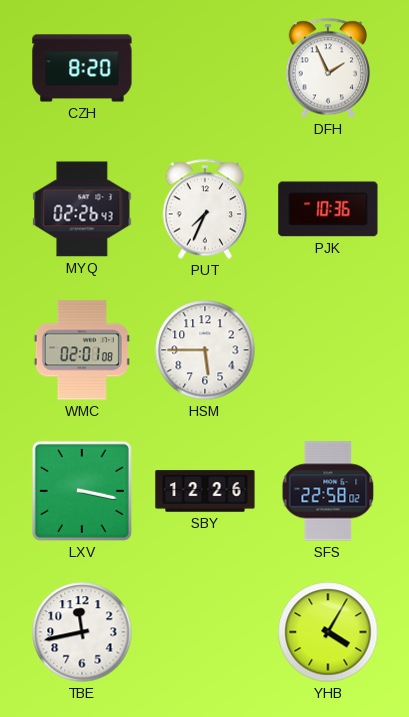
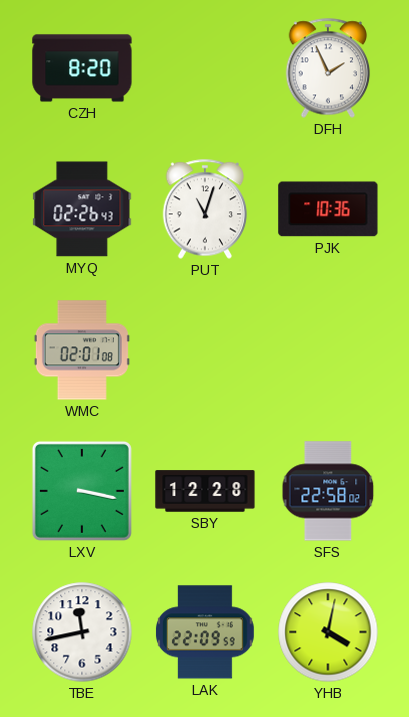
PUT: 7:34 -> 11:03
HSM: 5:45 -> none
SBY: 12:26 -> 12:28
LAK: none -> 22:09
YHB: 4:05 -> 4:02
